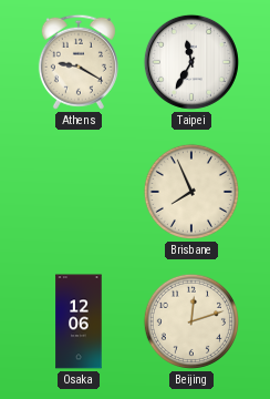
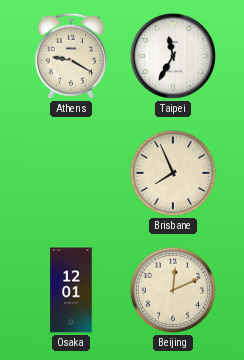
Osaka: 12:06 -> 12:01
Beijing: 12:12 -> 12:11
